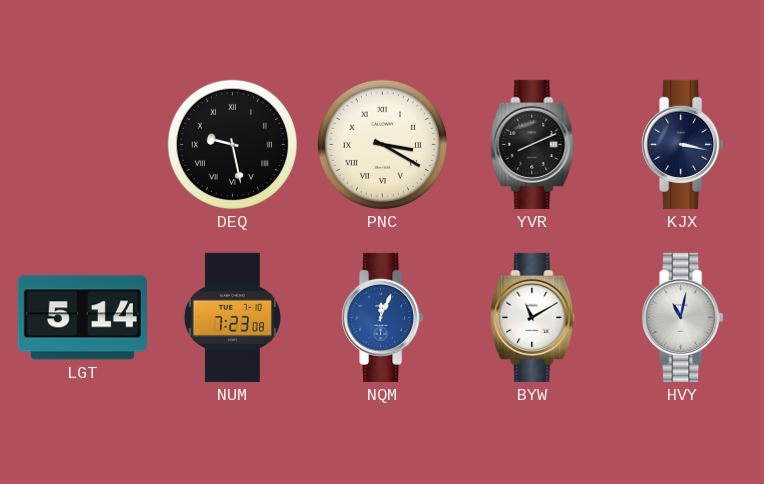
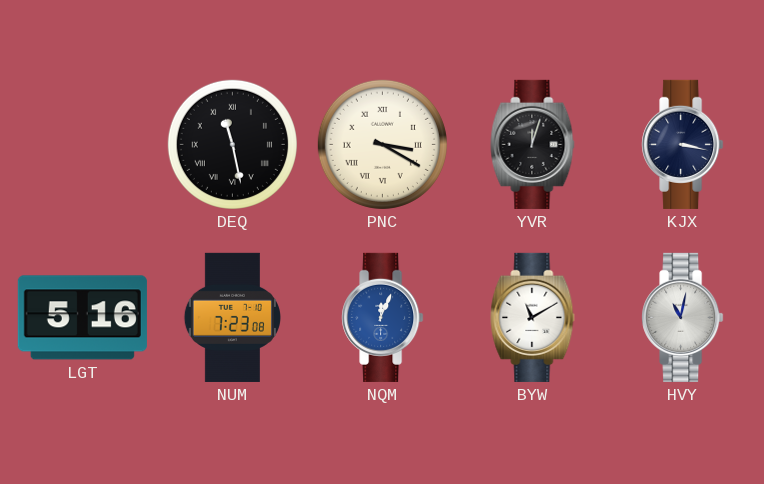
DEQ: 9:28 -> 11:28
YVR: 8:11 -> 12:03
LGT: 5:14 -> 5:16
